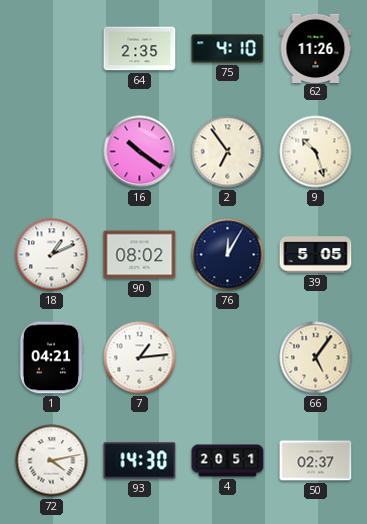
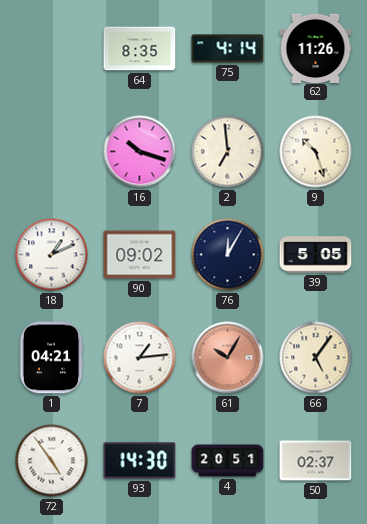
64: 2:35 -> 8:35
75: 4:10 -> 4:14
16: 10:21 -> 10:18
2: 6:54 -> 6:59
90: 08:02 -> 09:02
61: none -> 10:05
72: 4:13 -> 4:54
